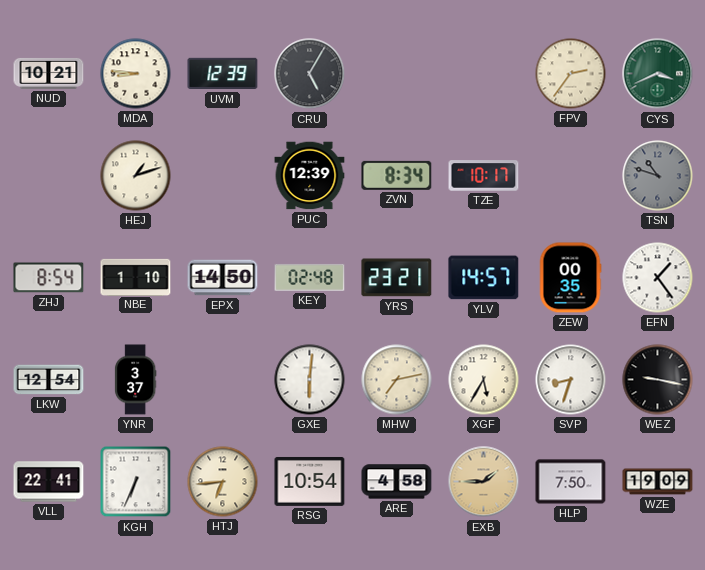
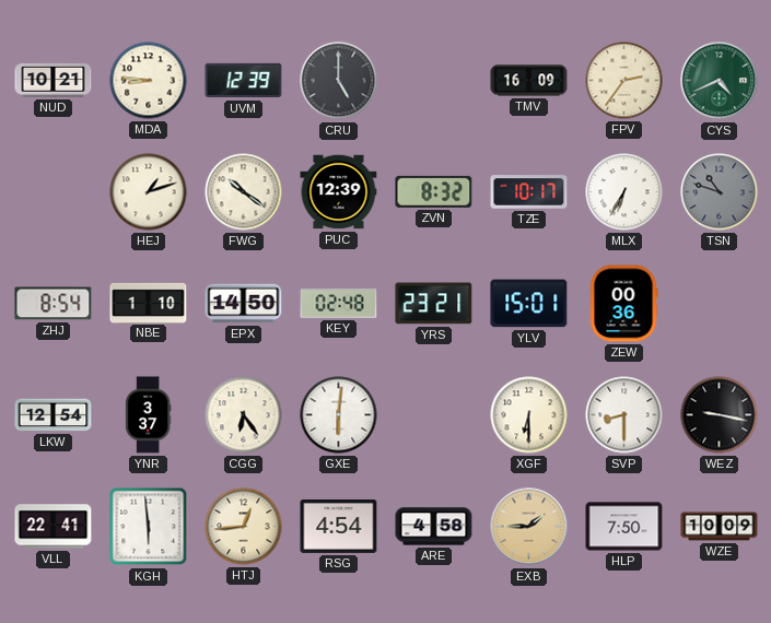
CRU: 5:05 -> 5:00
TMV: none -> 16:09
CYS: 3:41 -> 4:41
FWG: none -> 10:21
ZVN: 8:34 -> 8:32
MLX: none -> 6:35
YLV: 14:57 -> 15:01
ZEW: 00:35 -> 00:36
EFN: 1:24 -> none
CGG: none -> 6:24
MHW: 7:13 -> none
XGF: 5:35 -> 6:30
SVP: 8:33 -> 8:30
KGH: 6:34 -> 5:59
HTJ: 6:44 -> 12:44
RSG: 10:54 -> 4:54
WZE: 19:09 -> 10:09
